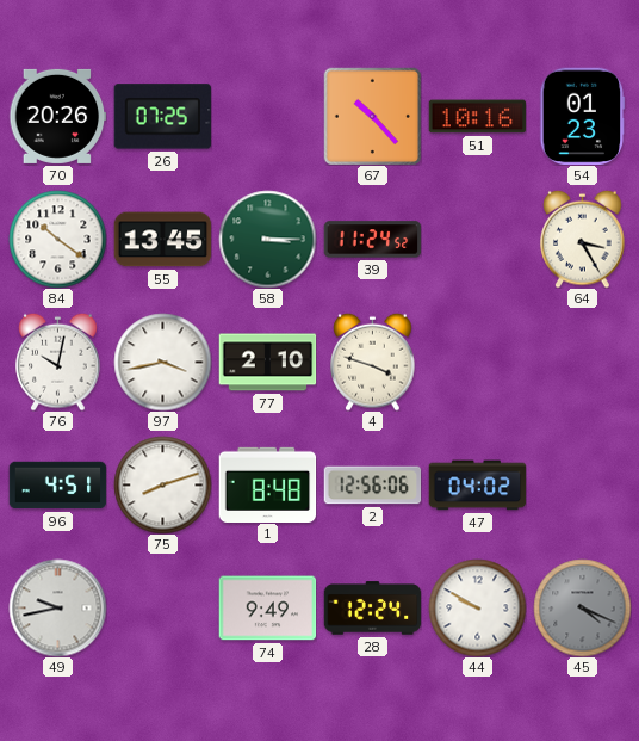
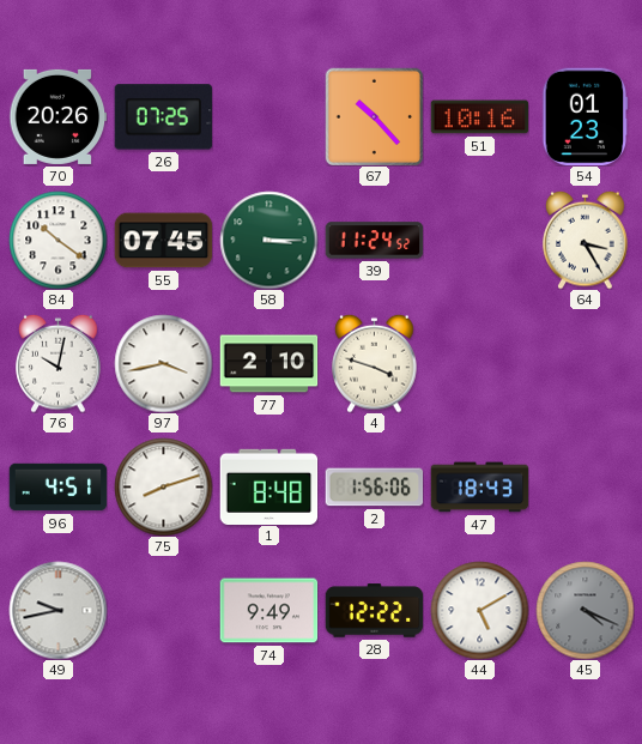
55: 13:45 -> 07:45
2: 12:56 -> 1:56
47: 04:02 -> 18:43
28: 12:24 -> 12:22
44: 9:50 -> 5:10
